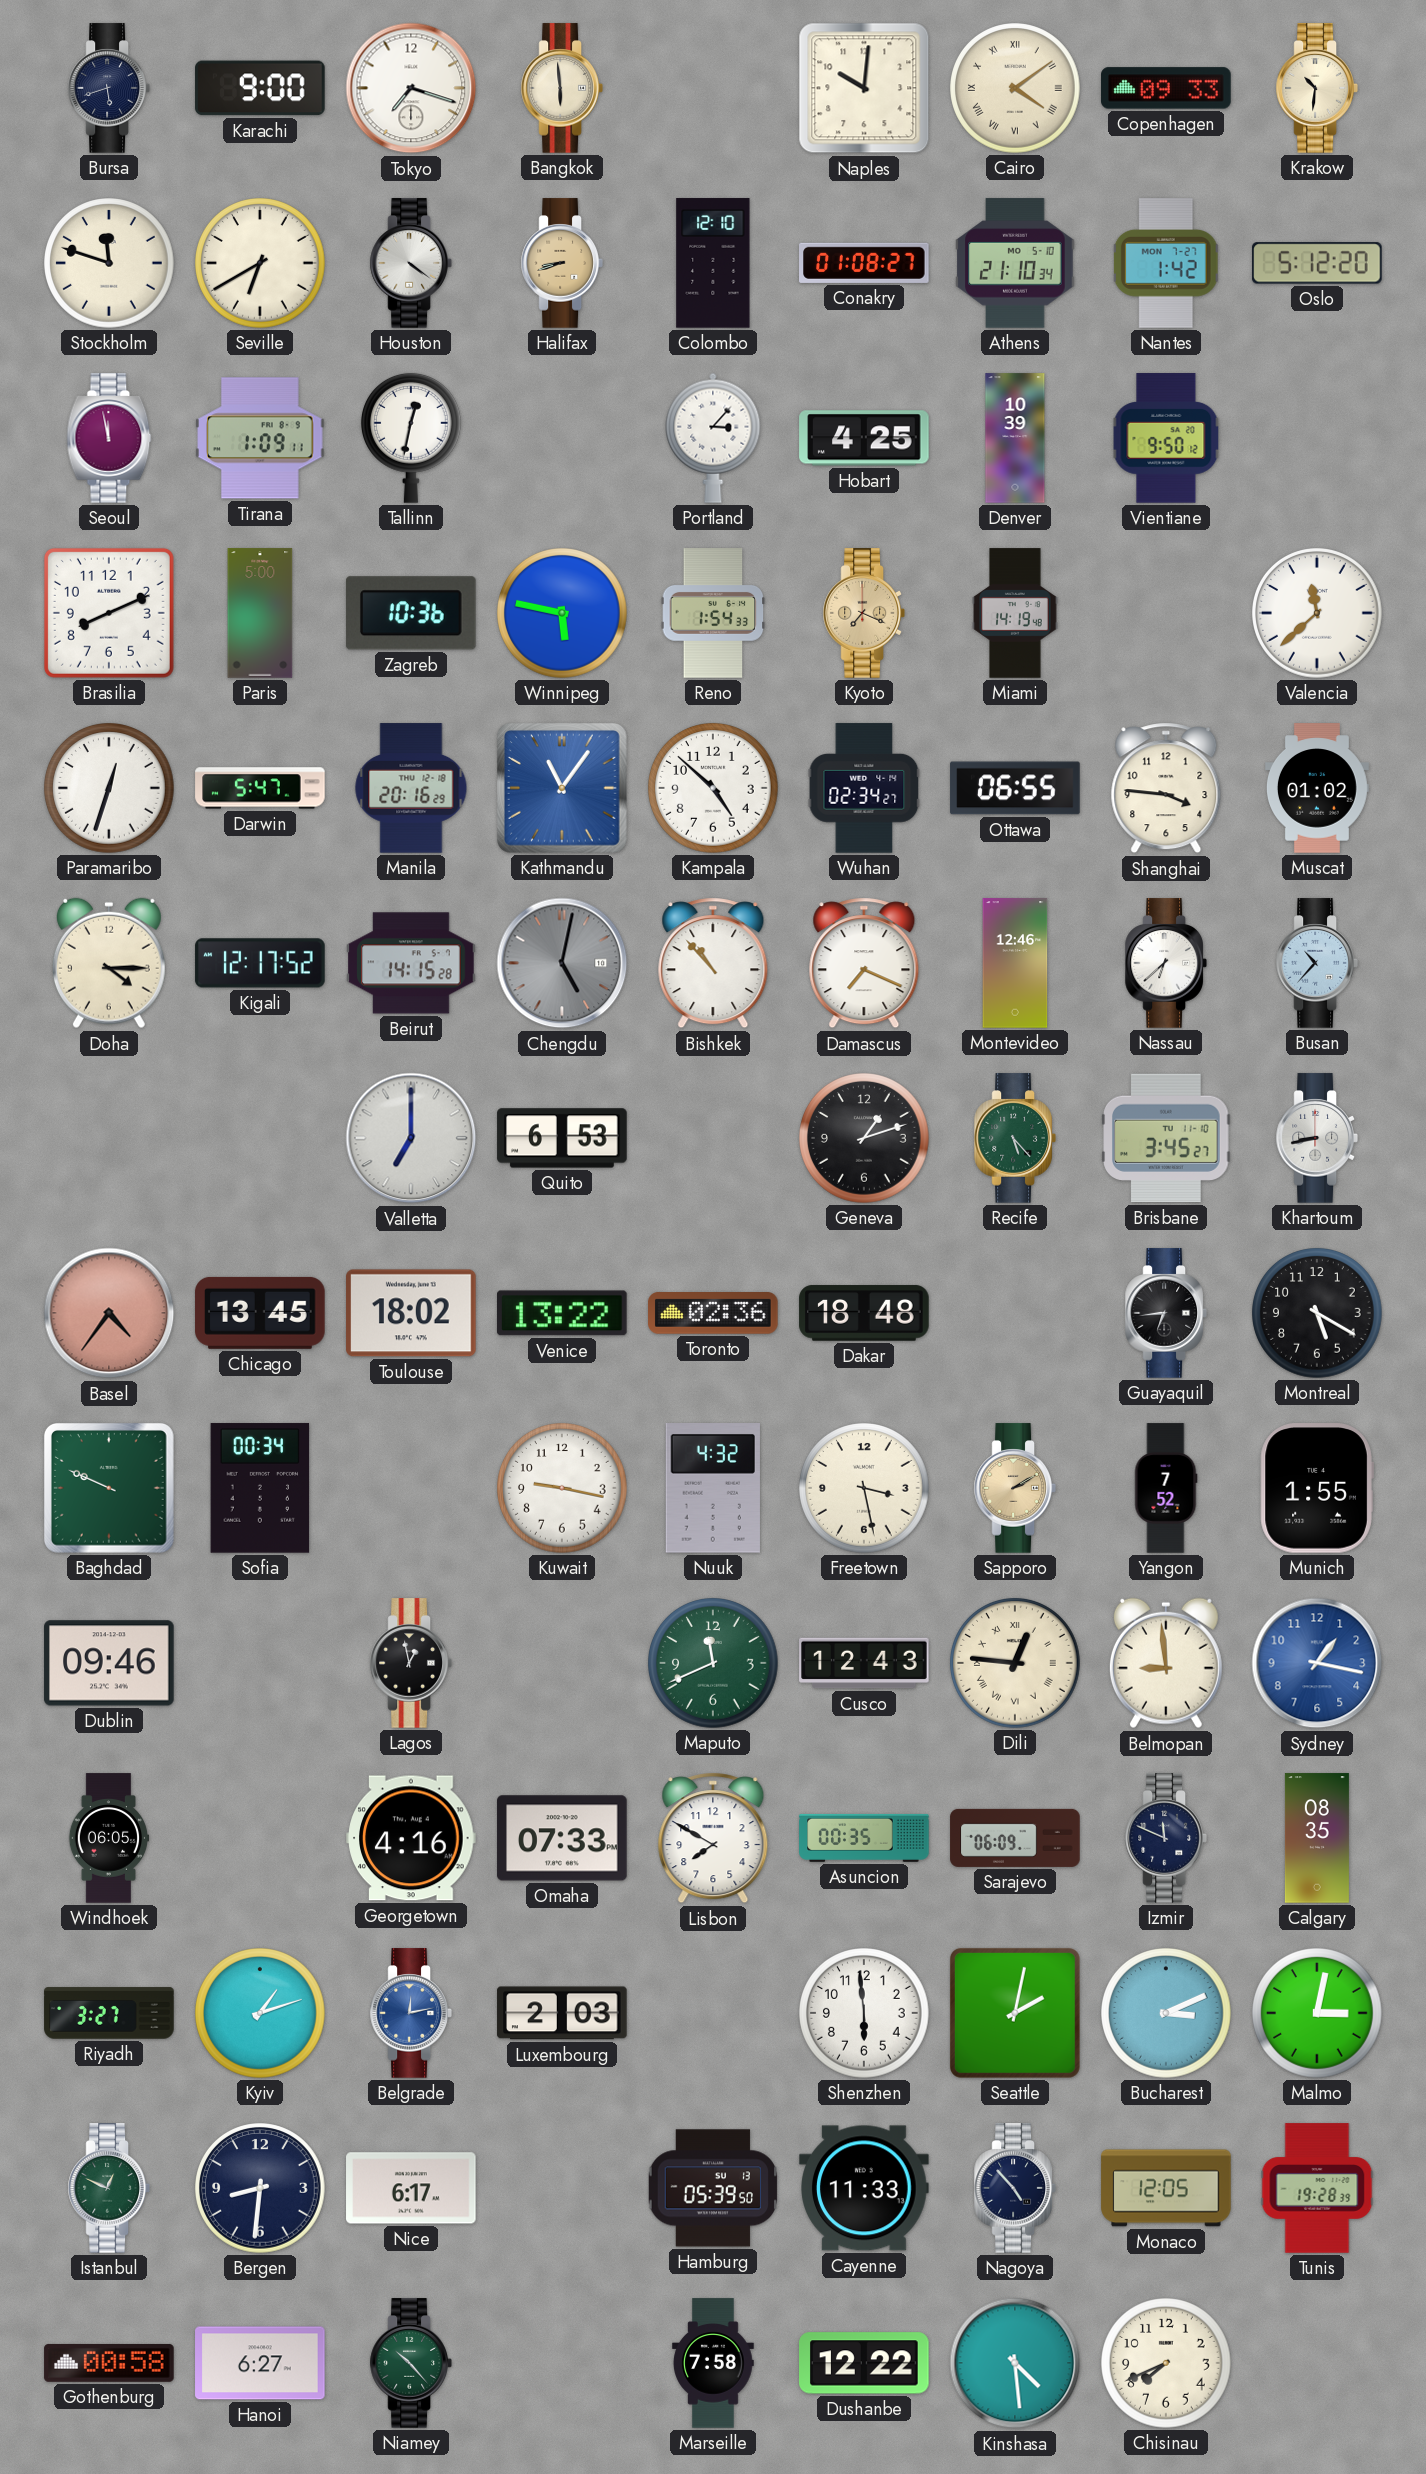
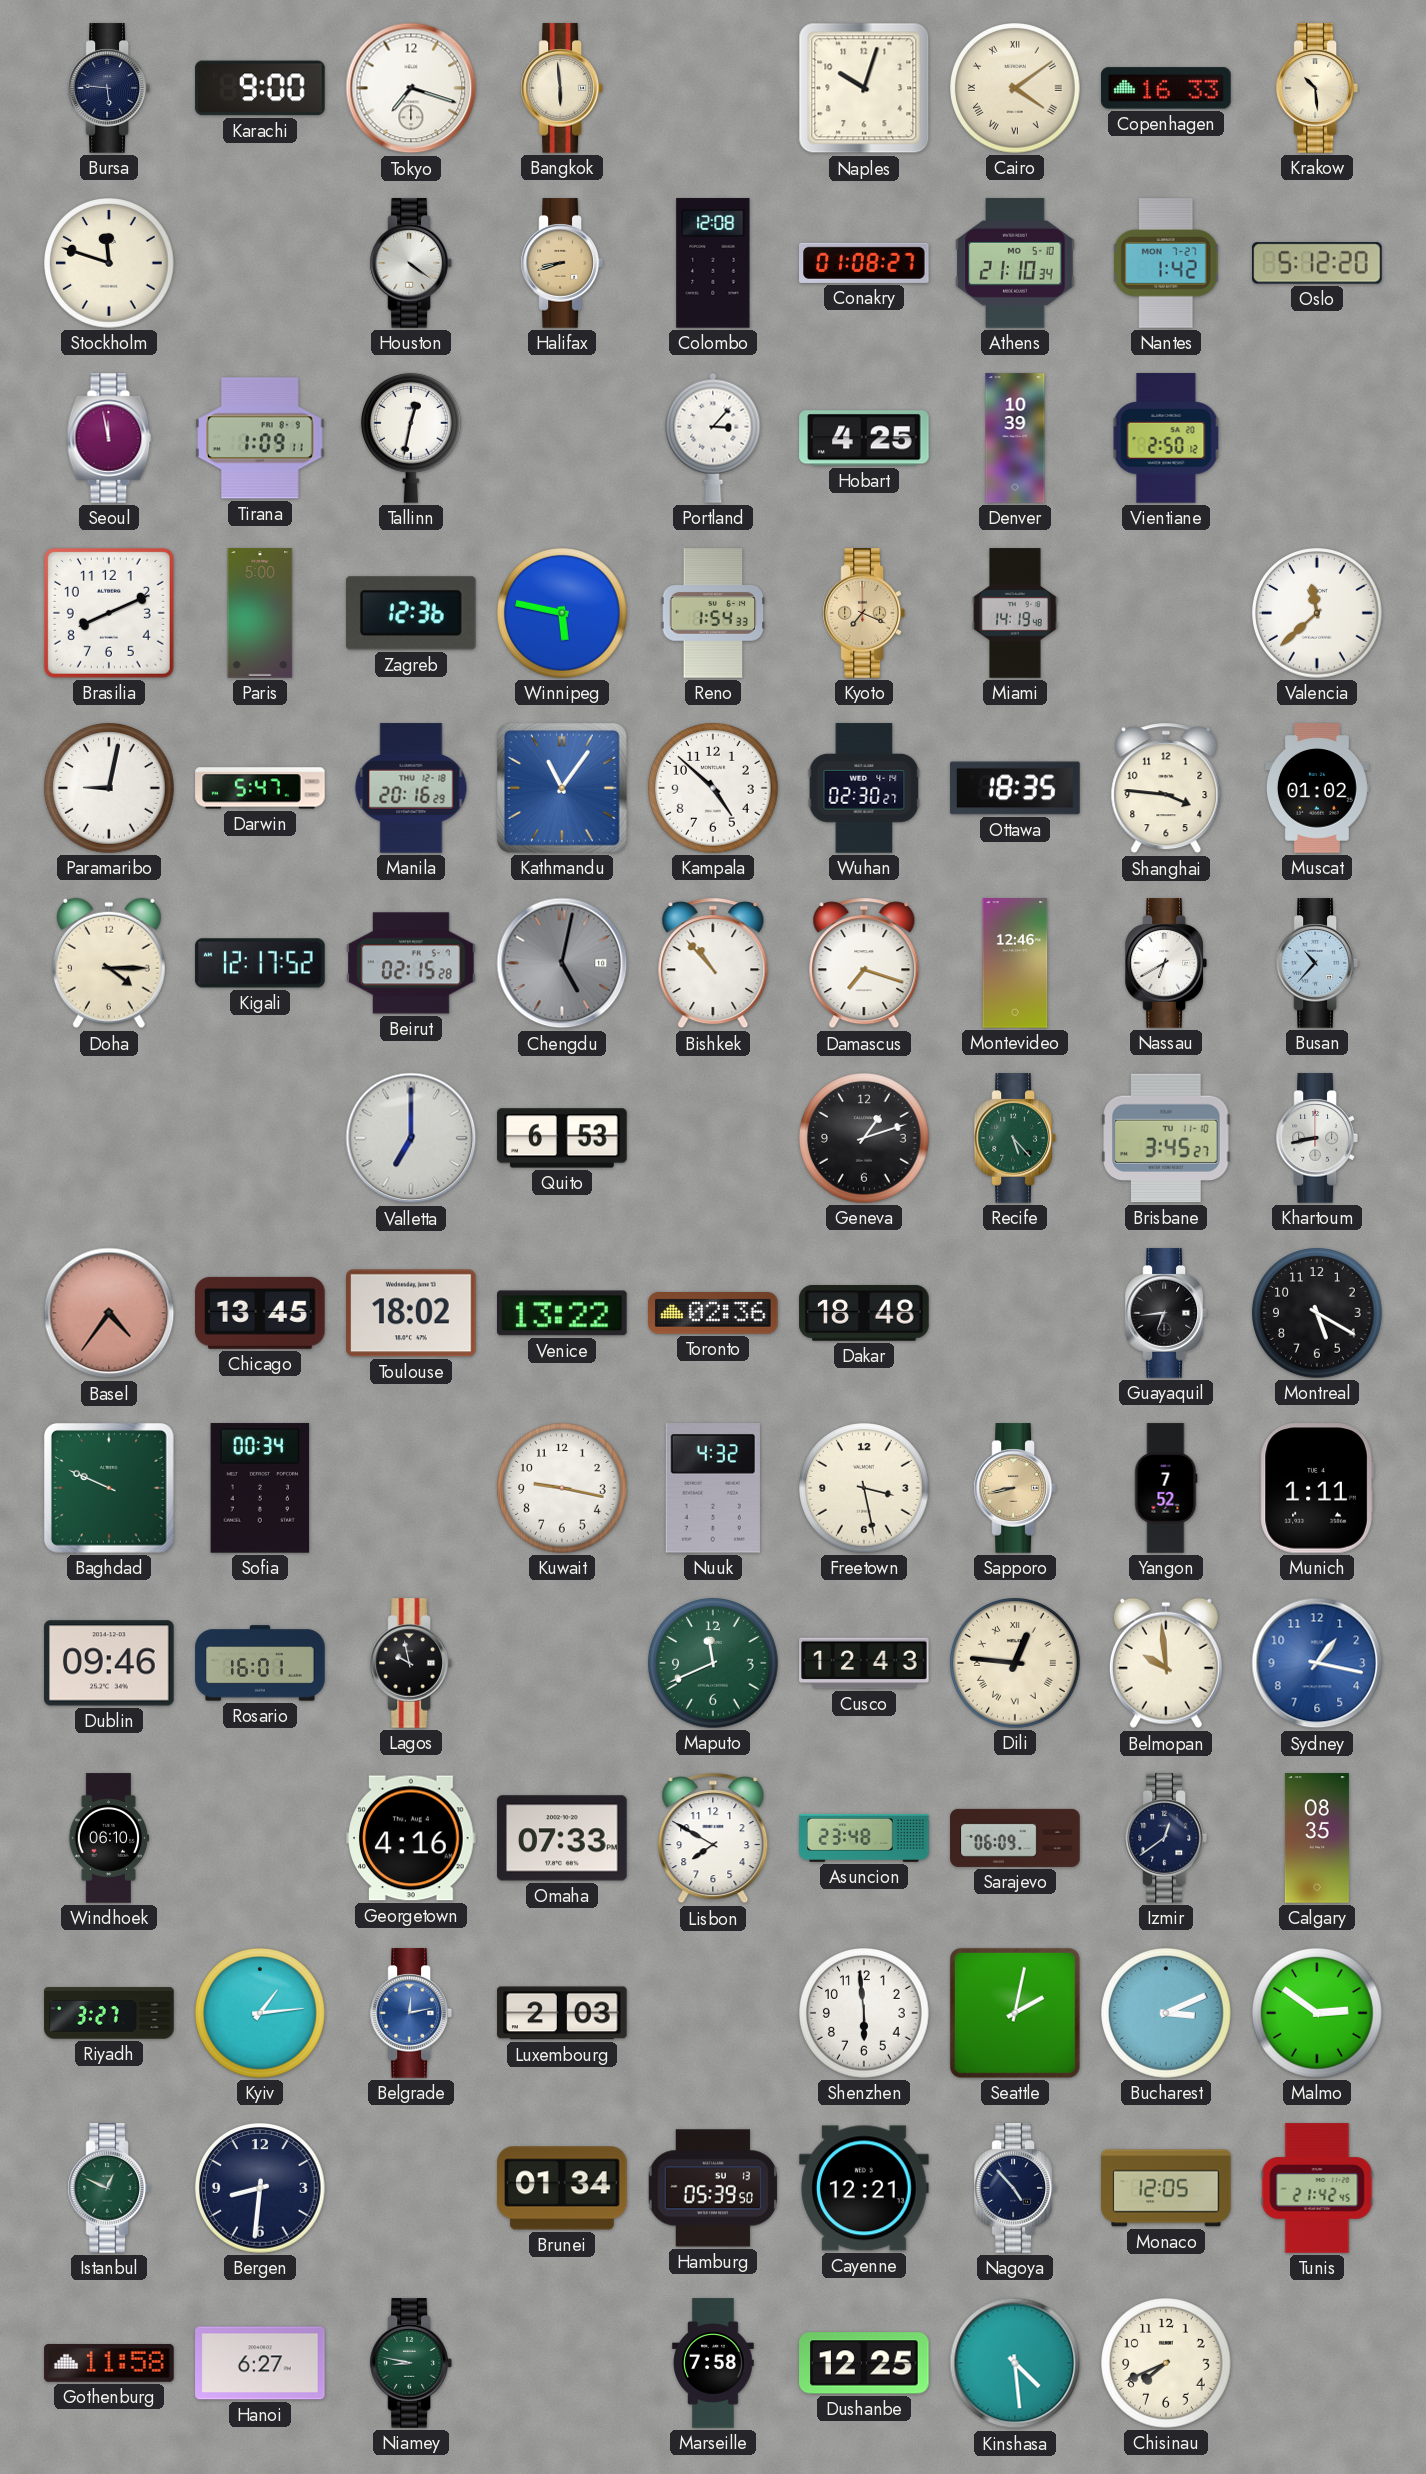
Bursa: 5:42 -> 5:46
Naples: 10:01 -> 10:03
Copenhagen: 09:33 -> 16:33
Krakow: 10:31 -> 10:29
Seville: 6:40 -> none
Colombo: 12:10 -> 12:08
Vientiane: 9:50 -> 2:50
Zagreb: 10:36 -> 12:36
Paramaribo: 12:33 -> 9:02
Wuhan: 02:34 -> 02:30
Ottawa: 06:55 -> 18:35
Beirut: 14:15 -> 02:15
Damascus: 7:19 -> 7:18
Nassau: 6:38 -> 6:40
Sapporo: 2:10 -> 8:43
Munich: 1:55 -> 1:11
Rosario: none -> 16:01
Lagos: 12:58 -> 9:58
Belmopan: 8:59 -> 9:59
Windhoek: 06:05 -> 06:10
Asuncion: 00:35 -> 23:48
Izmir: 11:49 -> 12:39
Kyiv: 1:12 -> 1:14
Malmo: 3:02 -> 2:51
Nice: 6:17 -> none
Brunei: none -> 01:34
Cayenne: 11:33 -> 12:21
Tunis: 19:28 -> 21:42
Gothenburg: 00:58 -> 11:58
Niamey: 10:23 -> 8:47
Dushanbe: 12:22 -> 12:25
